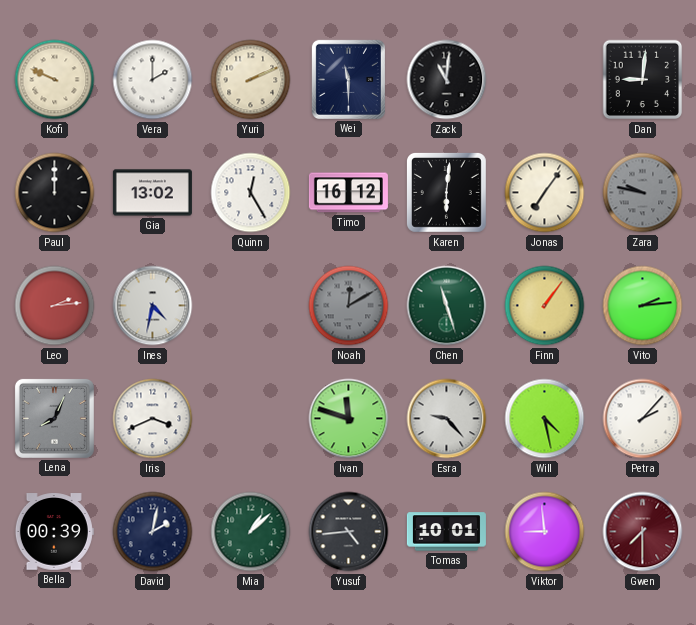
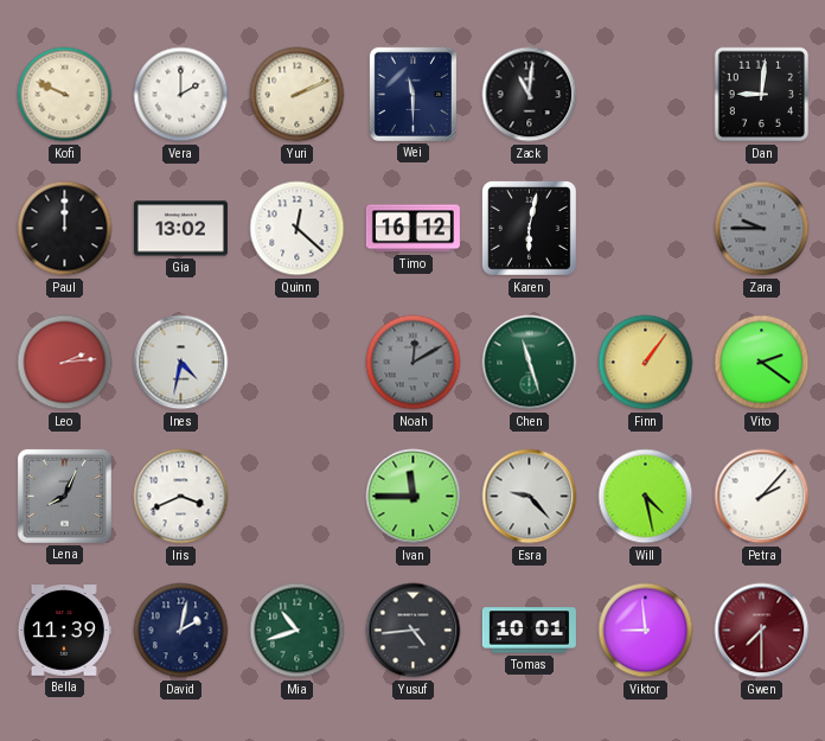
Quinn: 12:25 -> 12:22
Karen: 6:01 -> 6:02
Jonas: 7:06 -> none
Zara: 9:47 -> 9:45
Vito: 2:14 -> 2:21
Ivan: 11:48 -> 11:45
Bella: 00:39 -> 11:39
Mia: 1:08 -> 10:42
